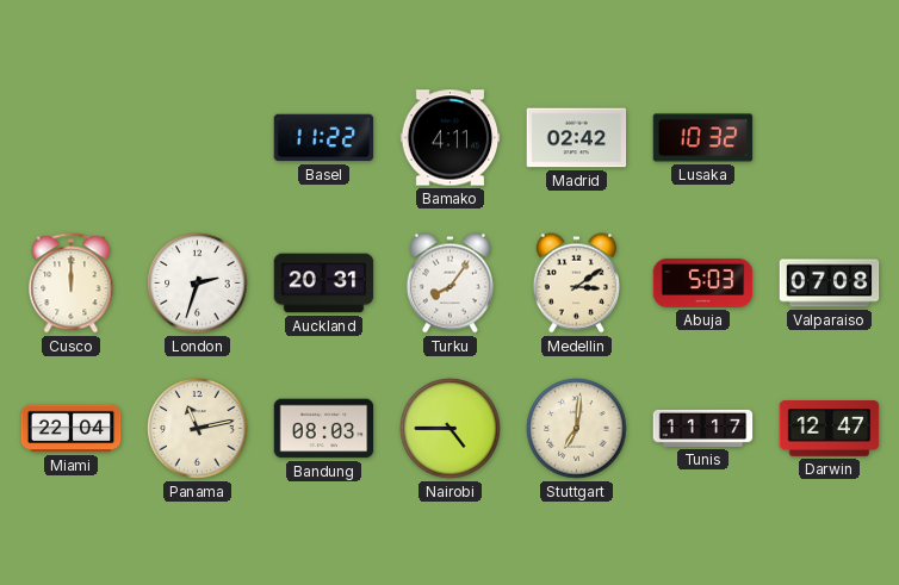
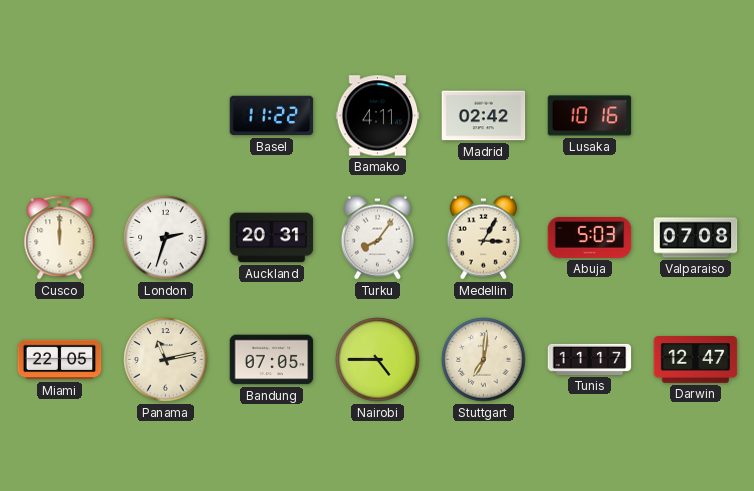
Lusaka: 10:32 -> 10:16
Medellin: 3:09 -> 3:05
Miami: 22:04 -> 22:05
Bandung: 08:03 -> 07:05
